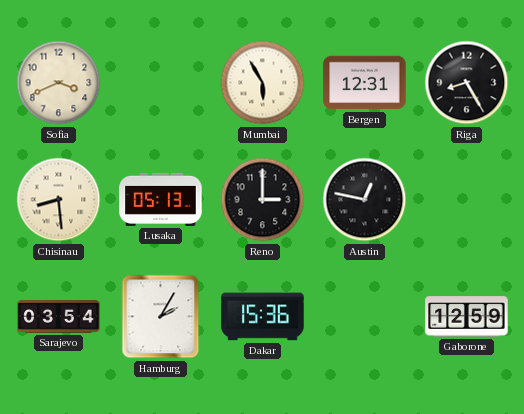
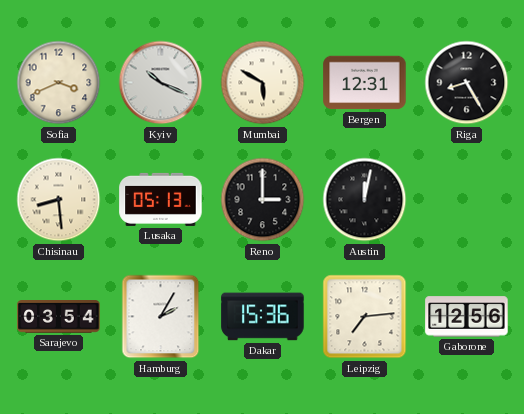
Kyiv: none -> 10:19
Mumbai: 5:55 -> 5:50
Austin: 12:47 -> 12:02
Leipzig: none -> 7:14
Gaborone: 12:59 -> 12:56
